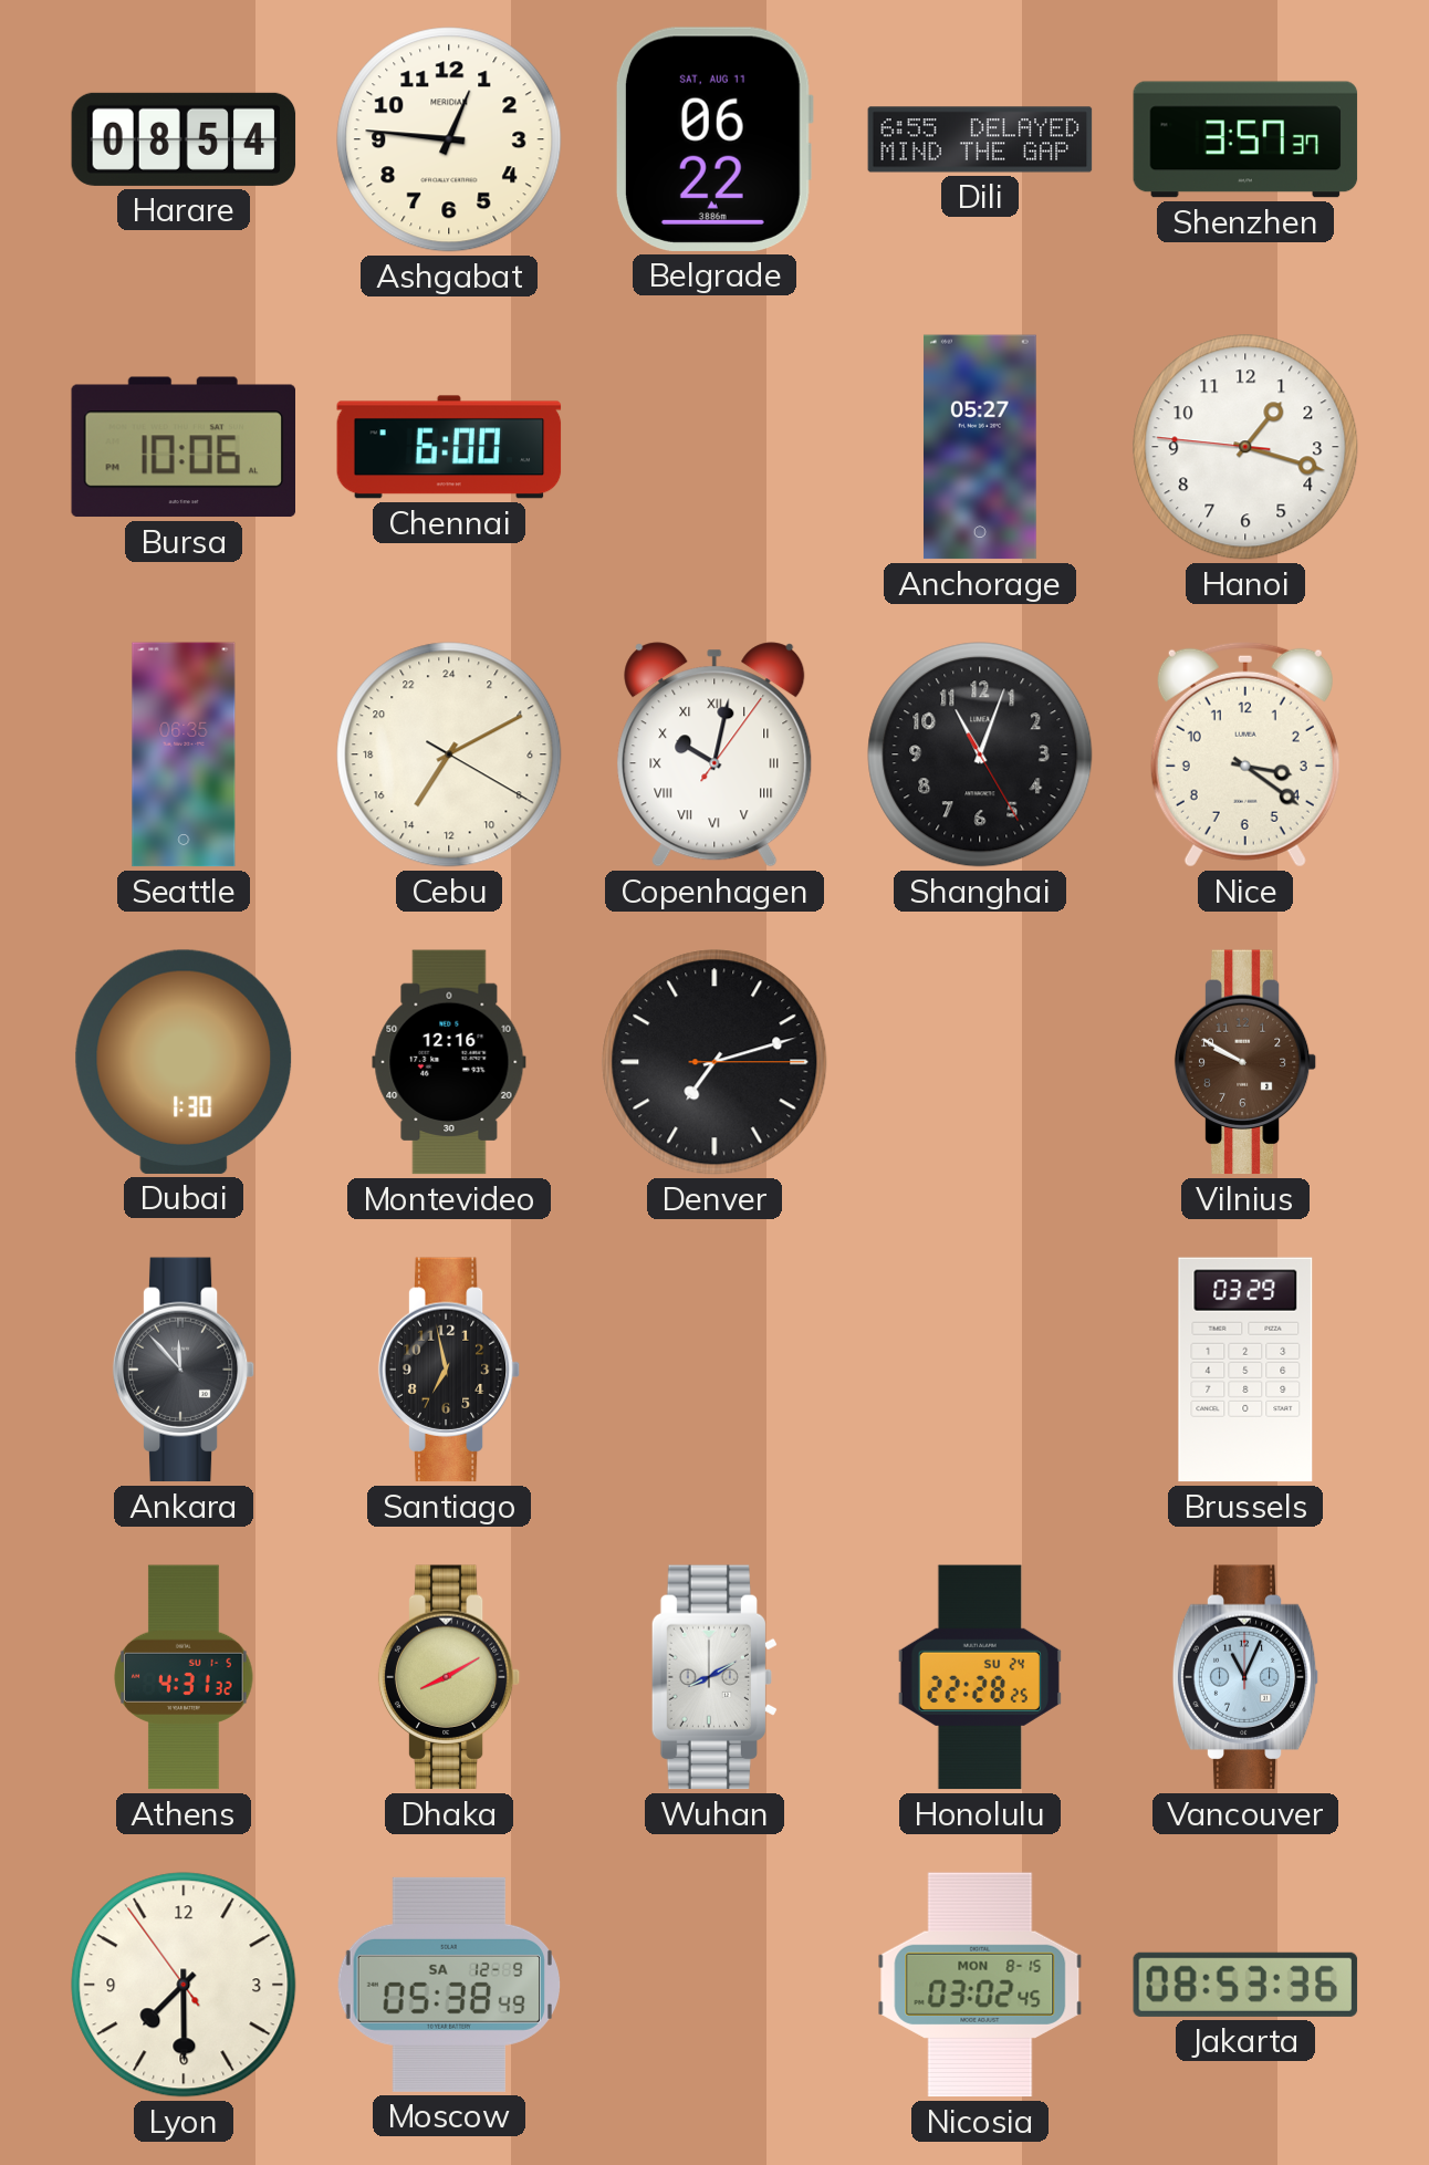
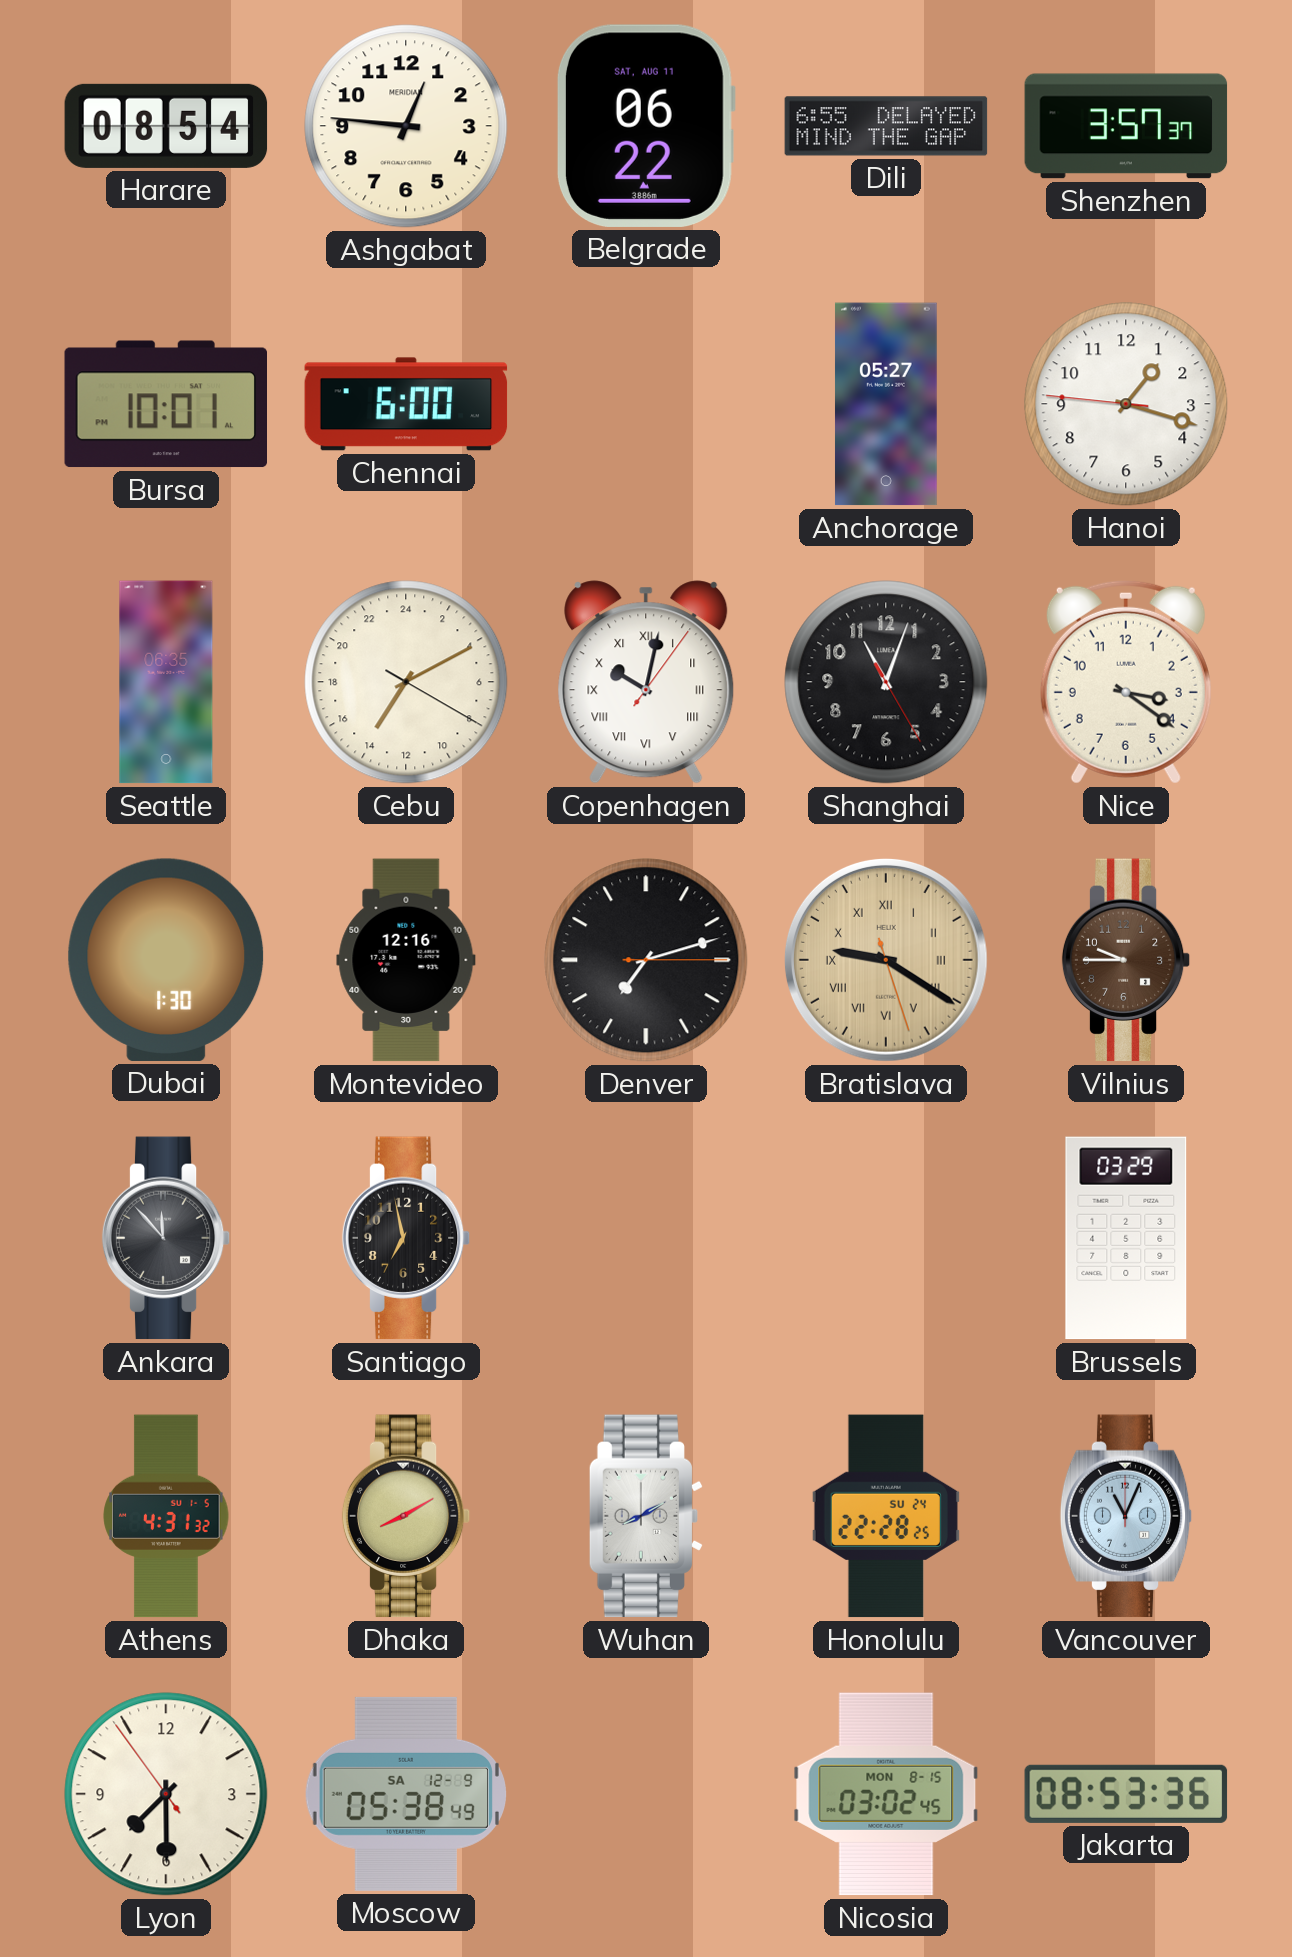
Bursa: 10:06 -> 10:01
Bratislava: none -> 9:20
Vilnius: 9:50 -> 9:45
